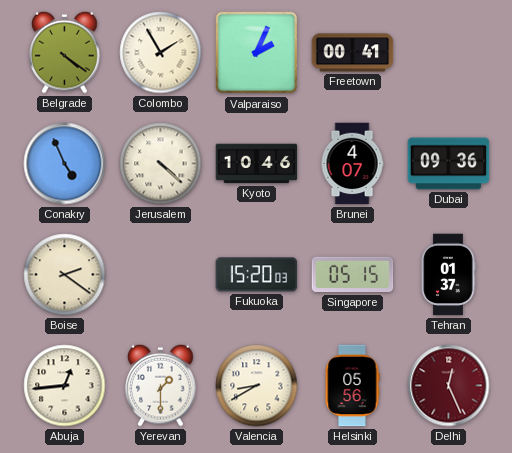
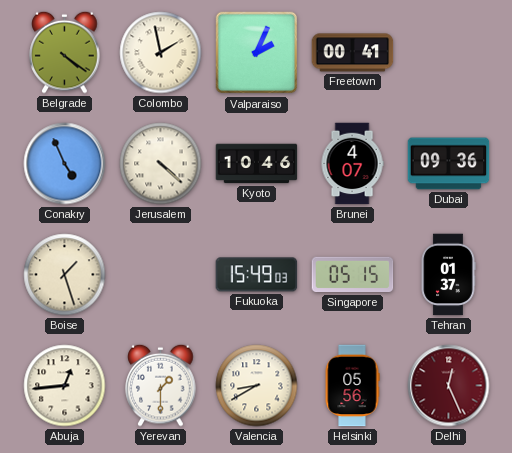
Colombo: 1:55 -> 1:58
Boise: 2:21 -> 1:27
Fukuoka: 15:20 -> 15:49
